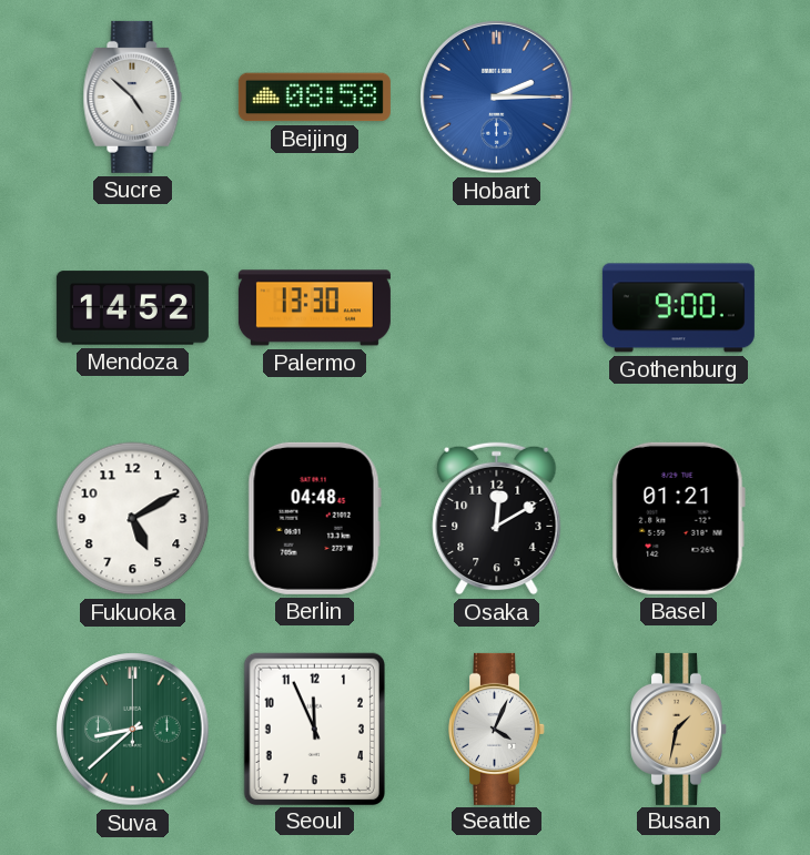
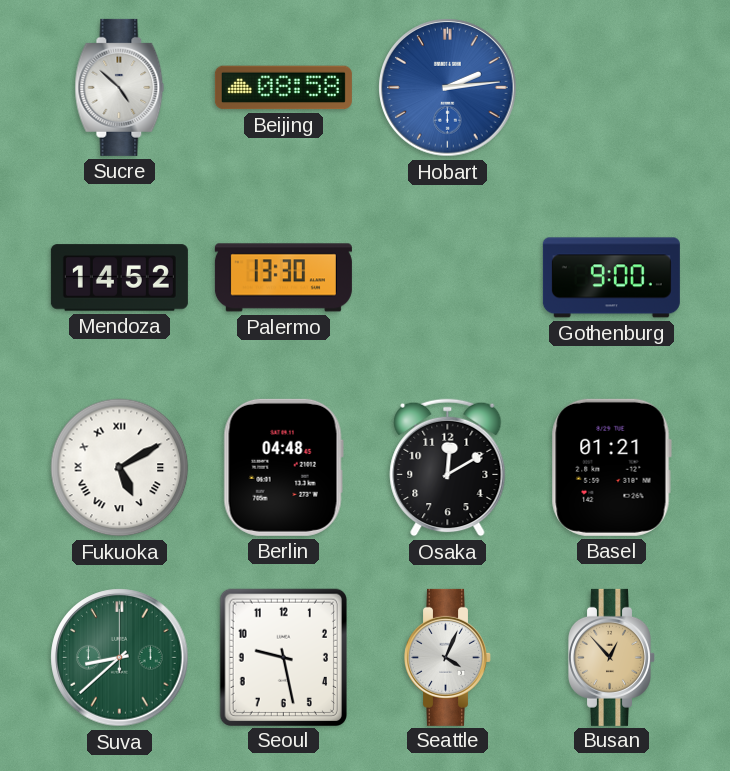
Hobart: 2:15 -> 2:14
Fukuoka numerals: Arabic -> Roman
Seoul: 11:56 -> 9:28
Busan: 1:32 -> 12:53
